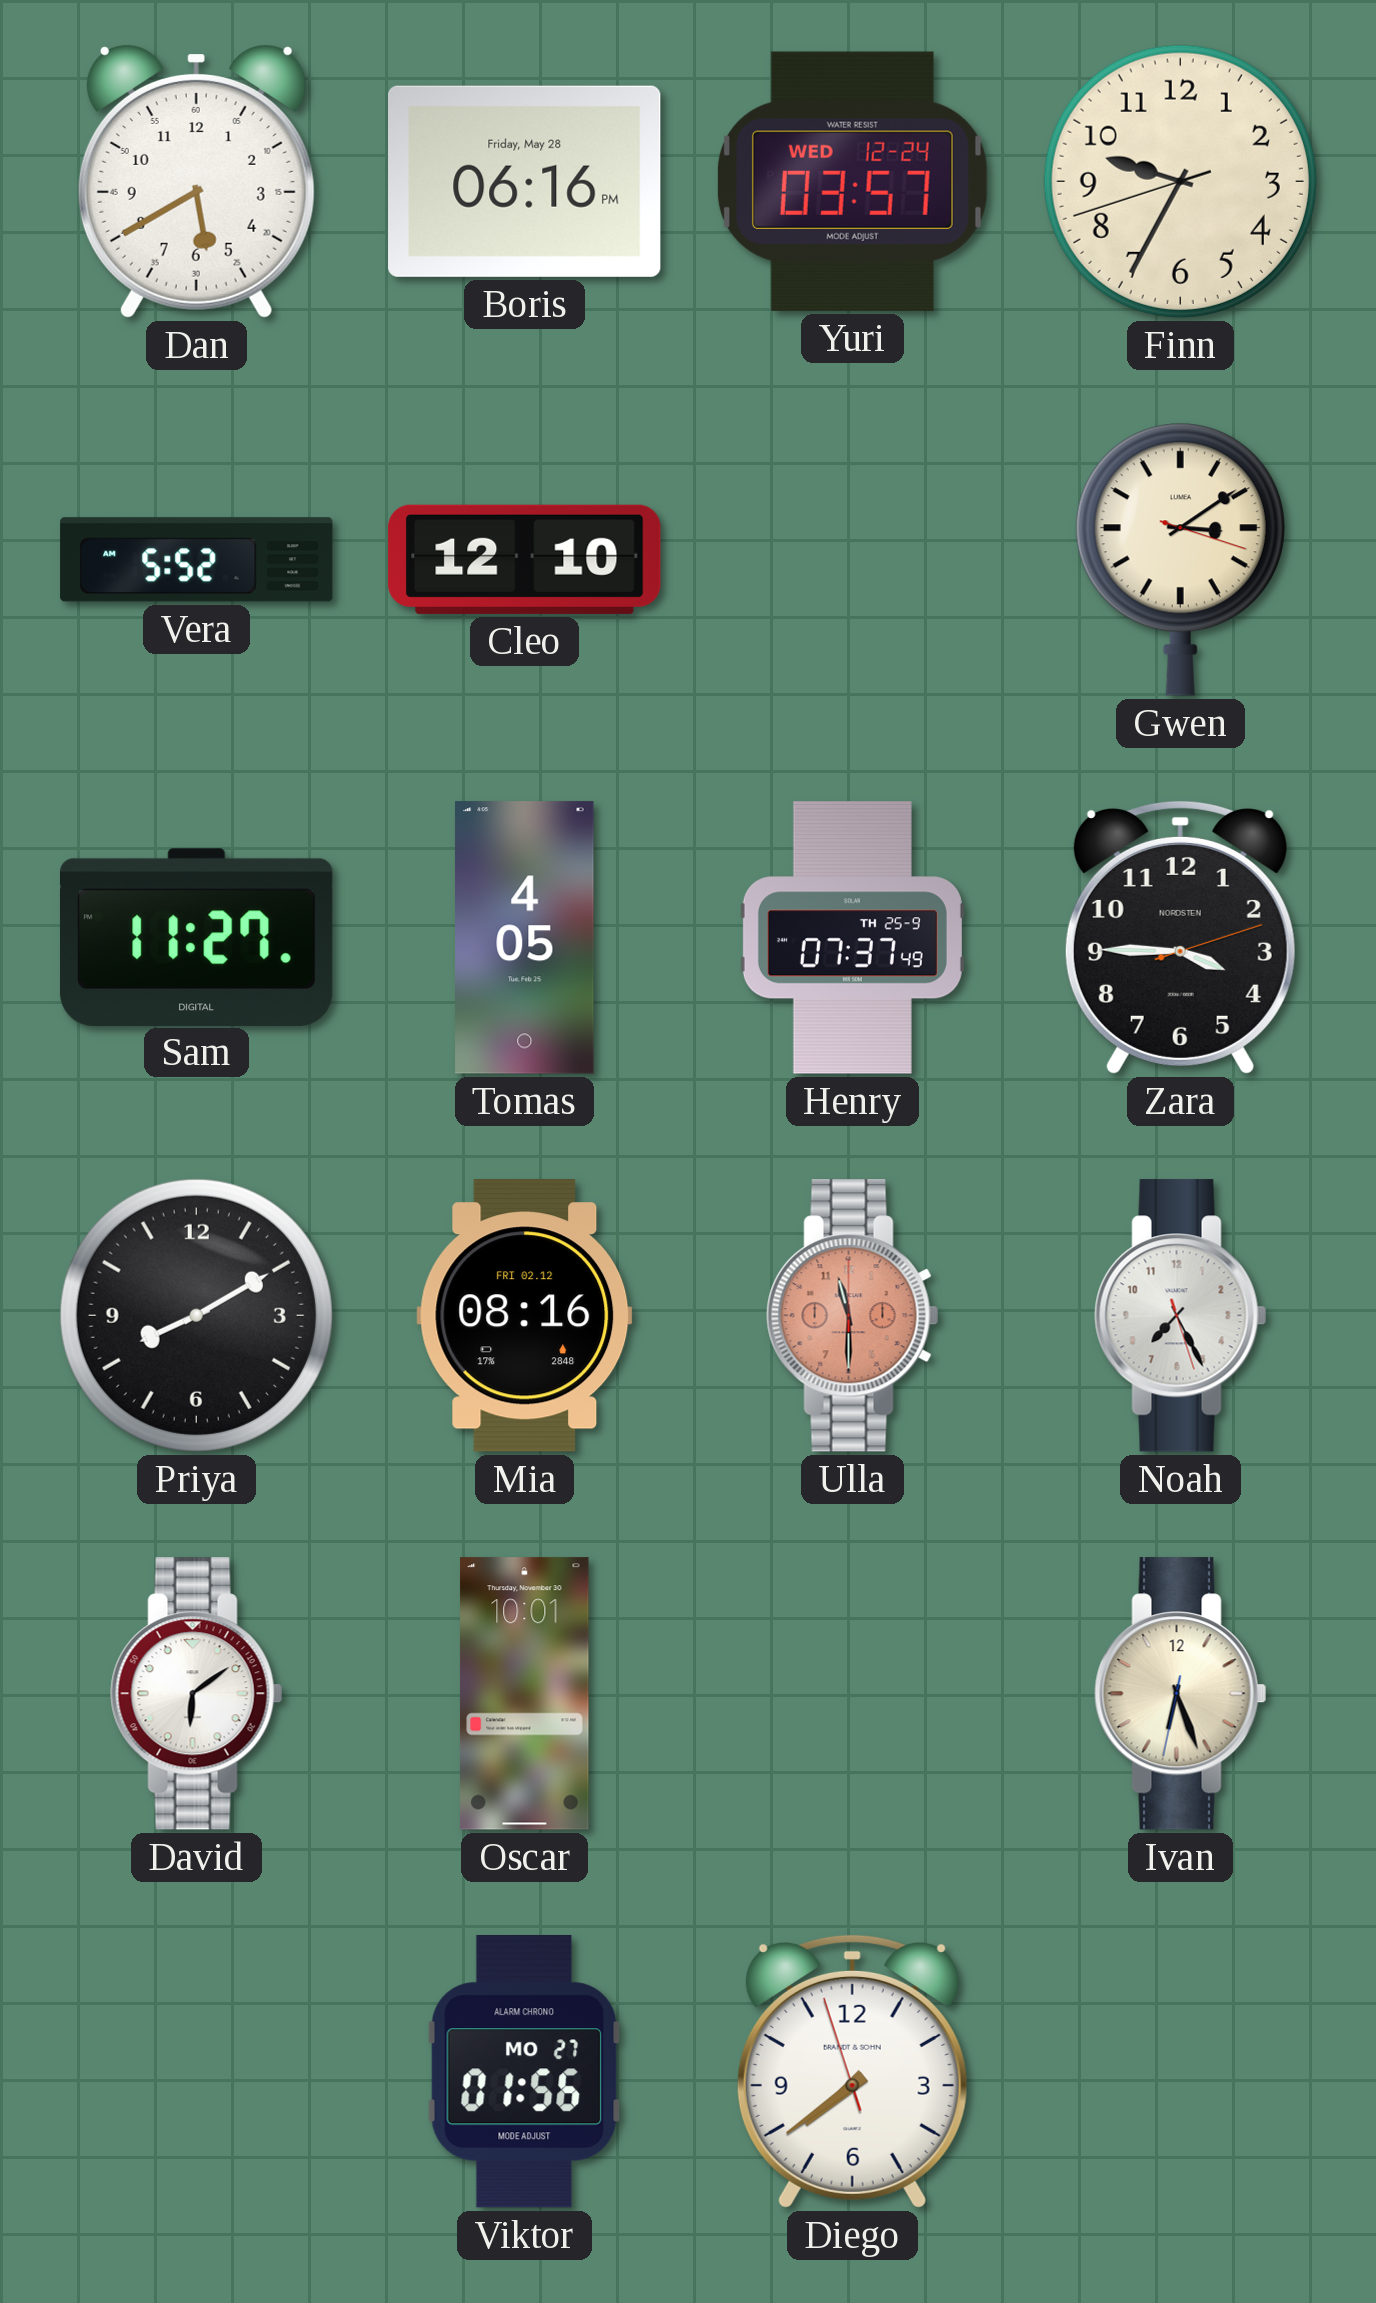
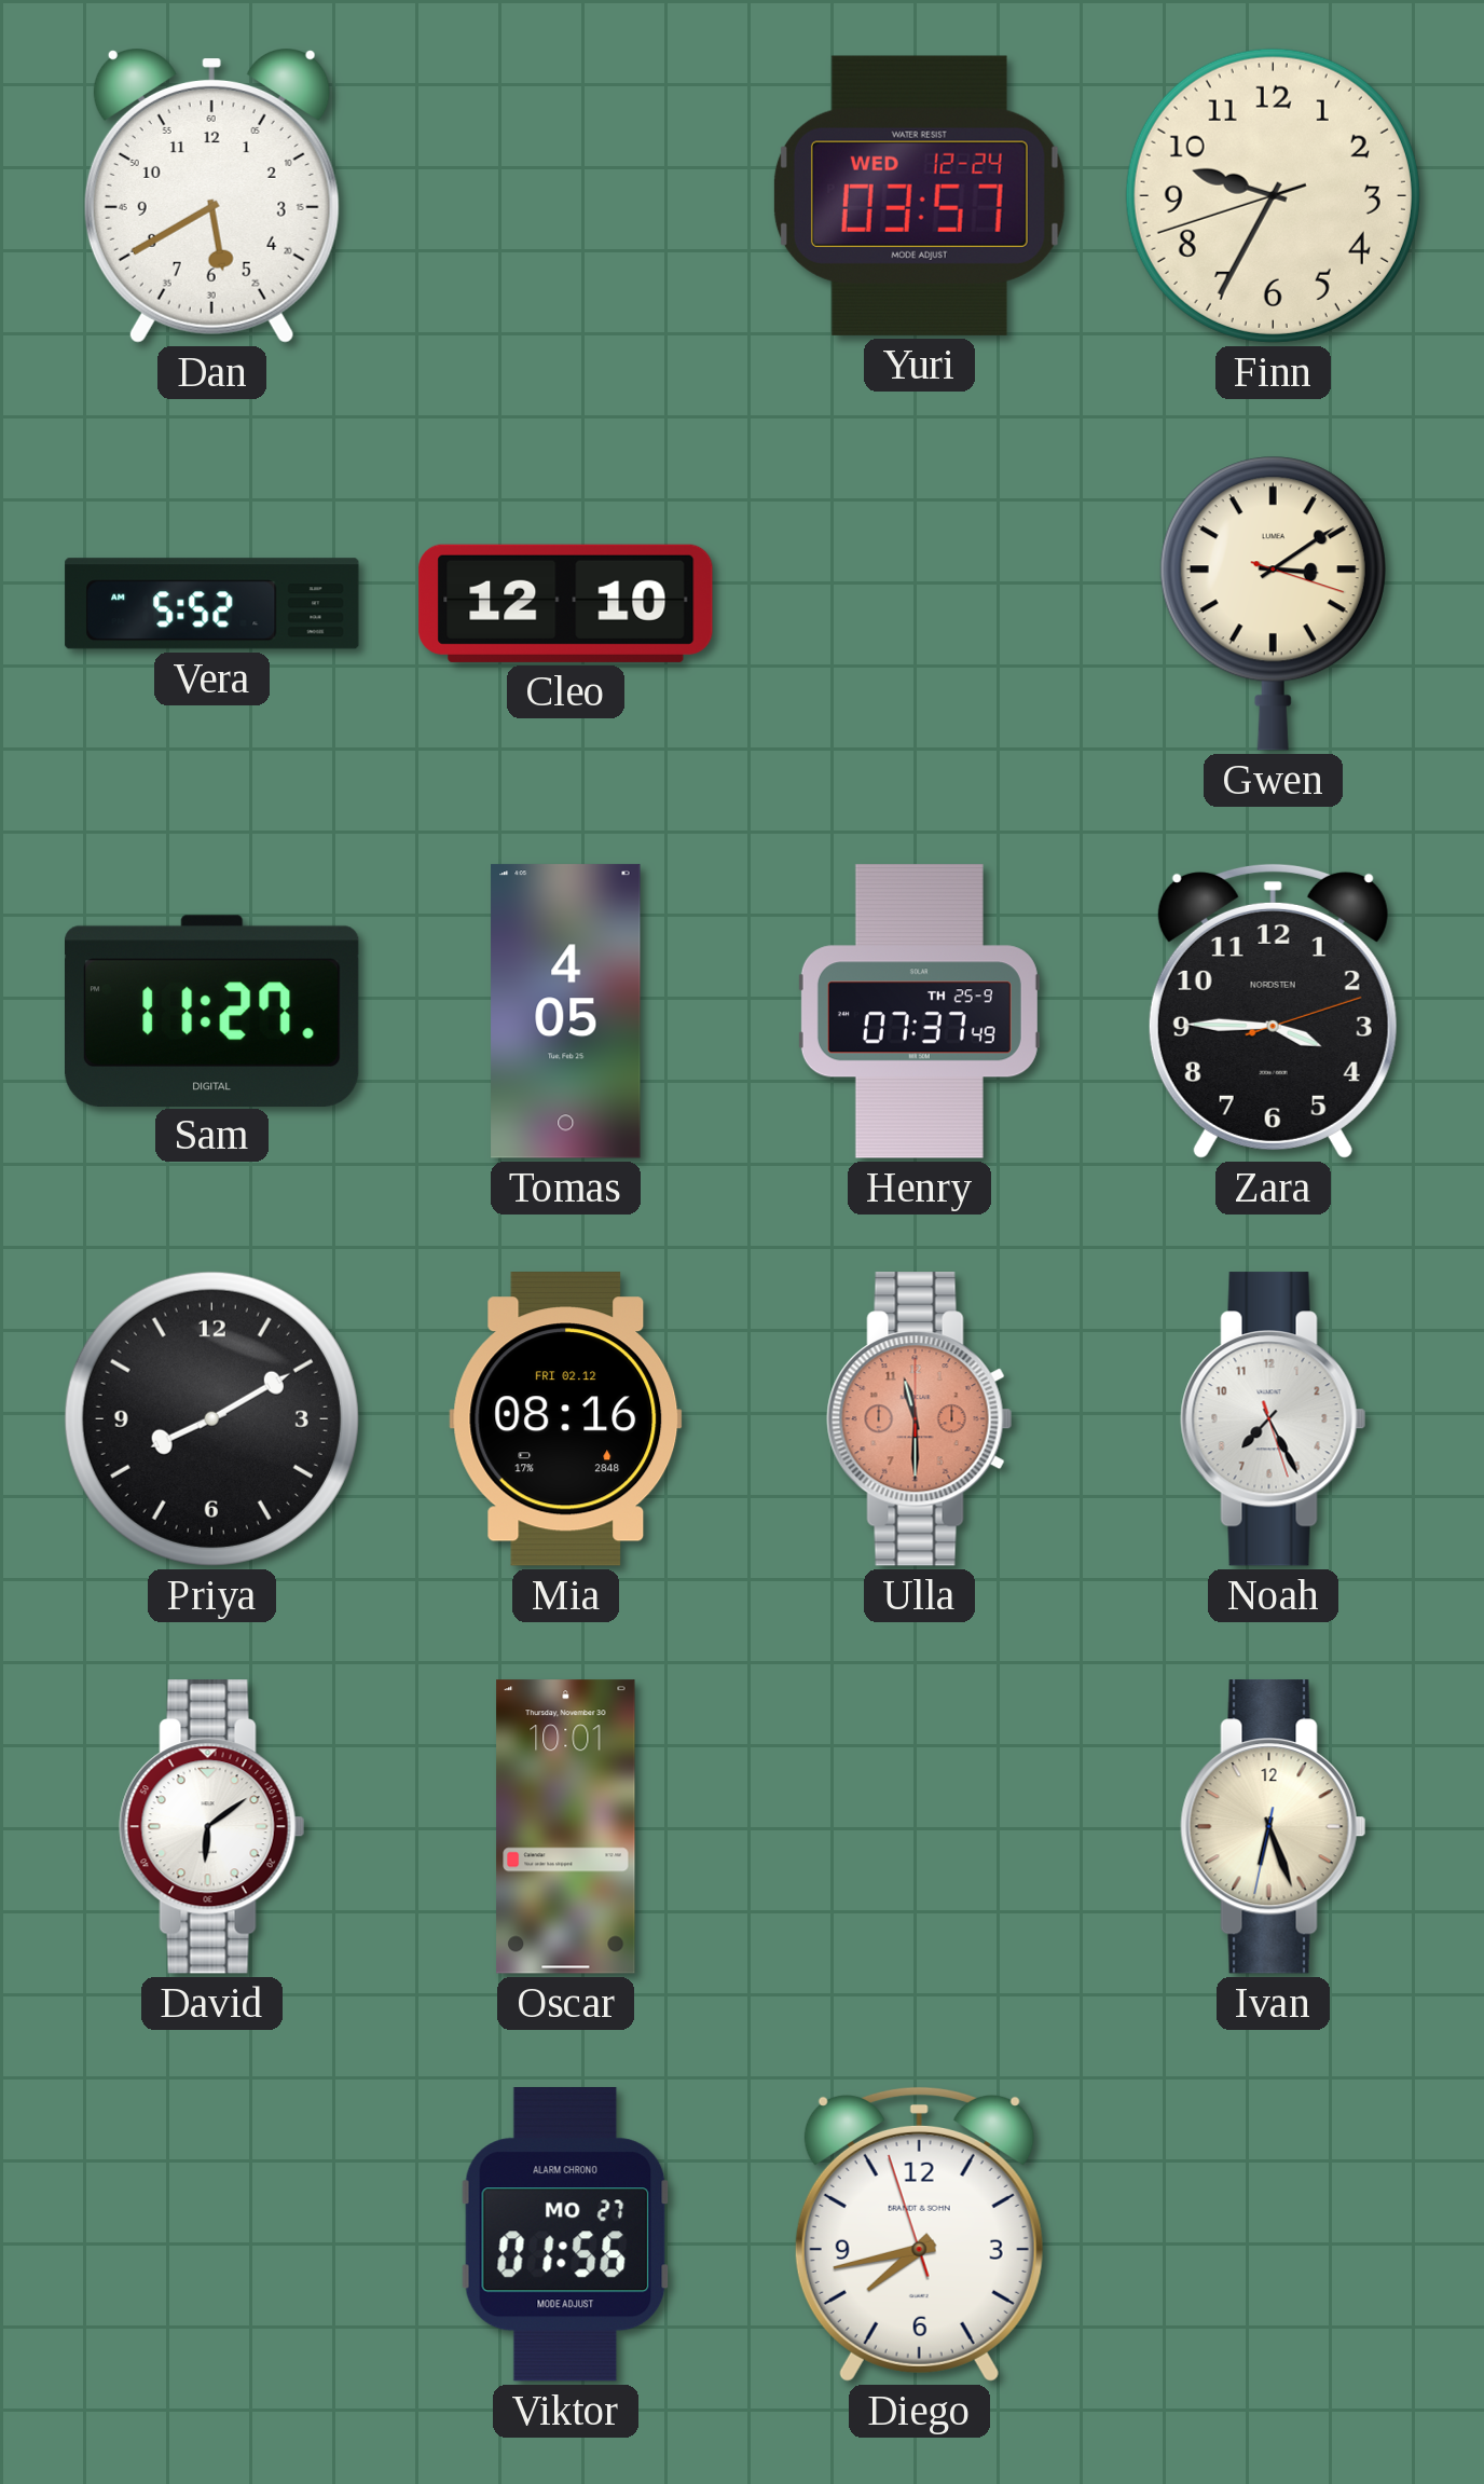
Boris: 06:16 -> none
Diego: 7:38 -> 7:42
